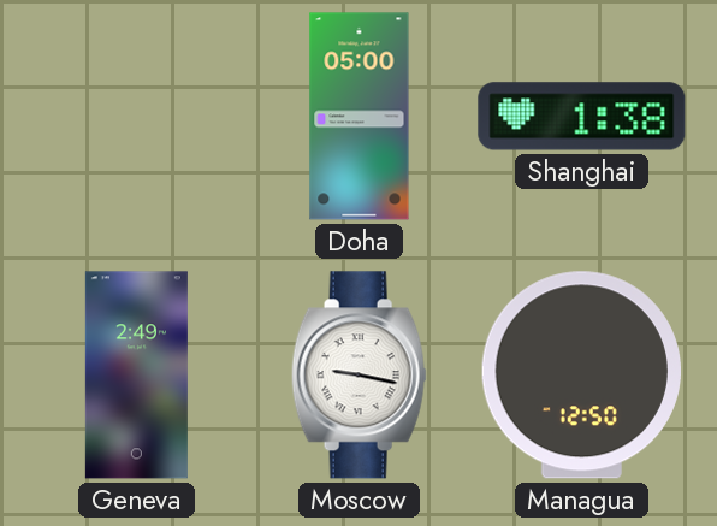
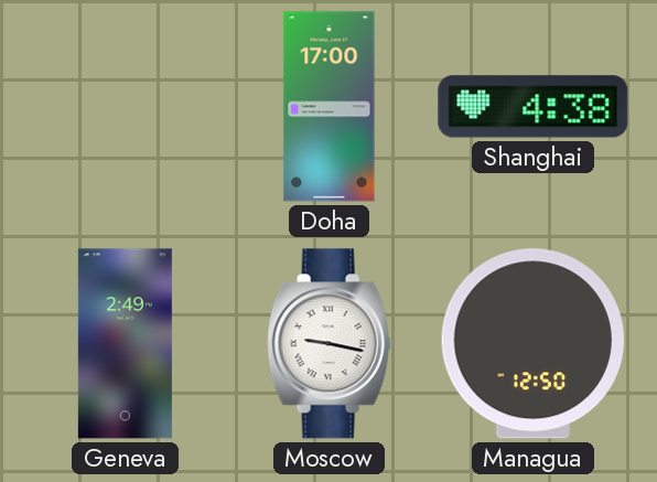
Doha: 05:00 -> 17:00
Shanghai: 1:38 -> 4:38
